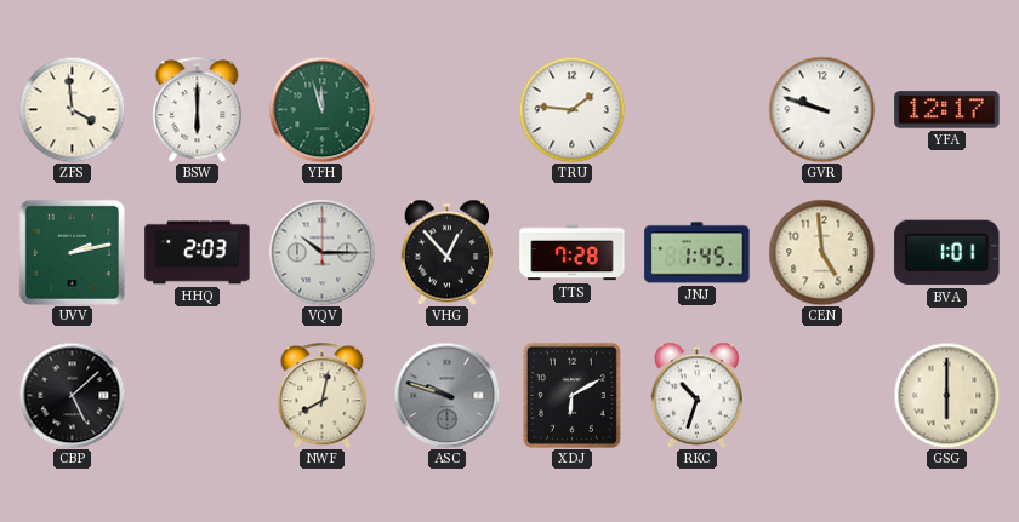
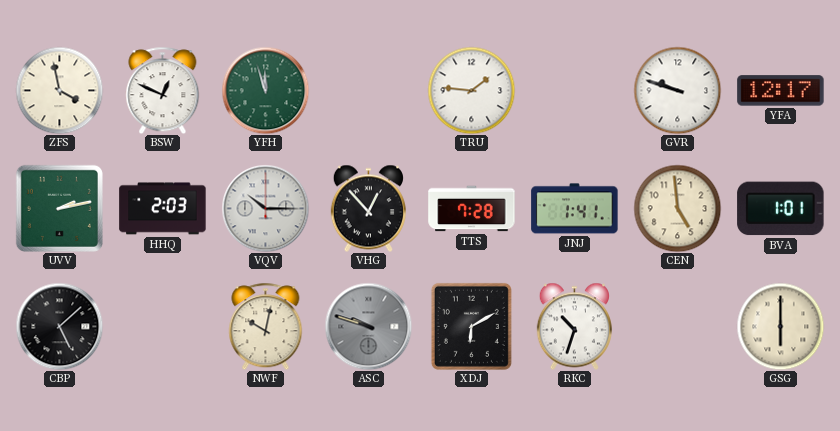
ZFS: 3:59 -> 3:58
BSW: 6:00 -> 12:49
JNJ: 1:45 -> 1:41
NWF: 8:02 -> 10:02
